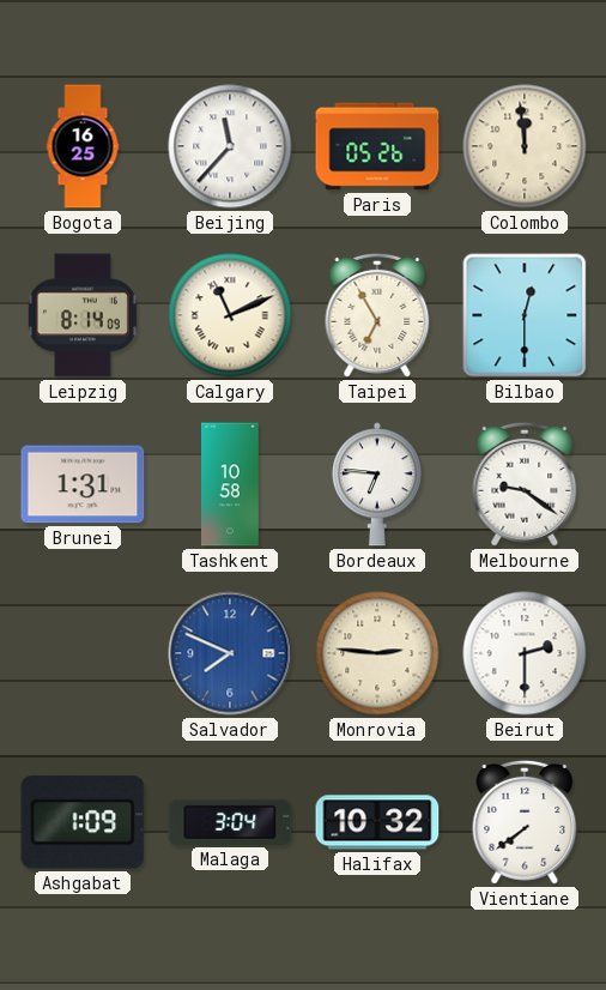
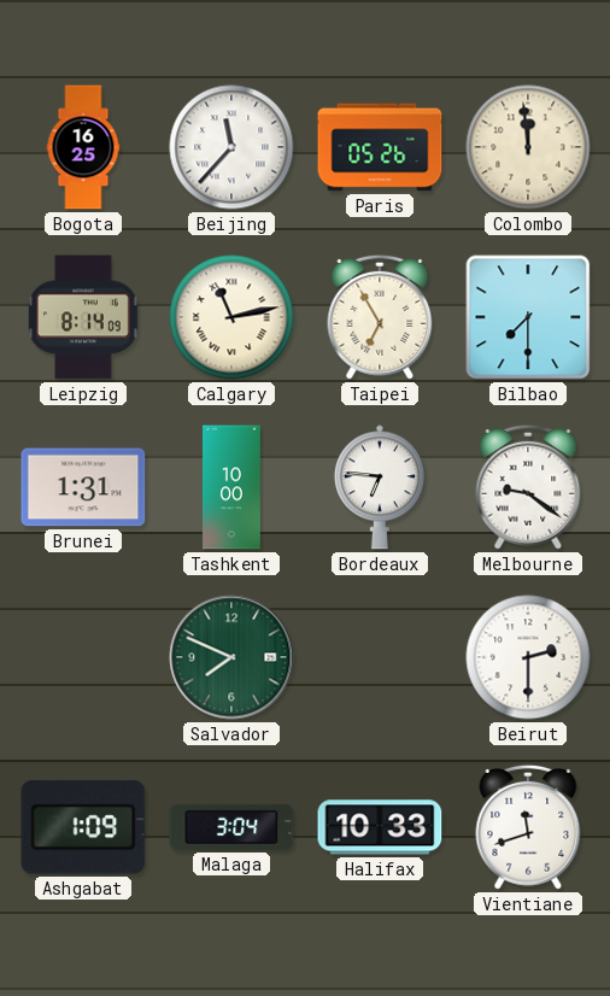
Calgary: 11:11 -> 11:13
Bilbao: 12:30 -> 7:30
Tashkent: 10:58 -> 10:00
Salvador dial: blue -> green
Monrovia: 2:46 -> none
Halifax: 10:32 -> 10:33
Vientiane: 7:39 -> 11:42
